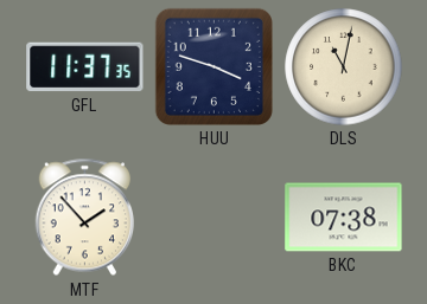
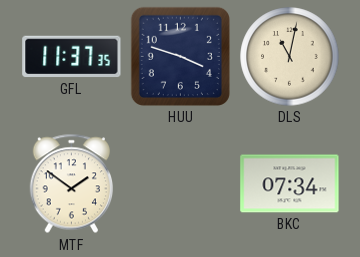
MTF: 1:53 -> 1:51
BKC: 07:38 -> 07:34
